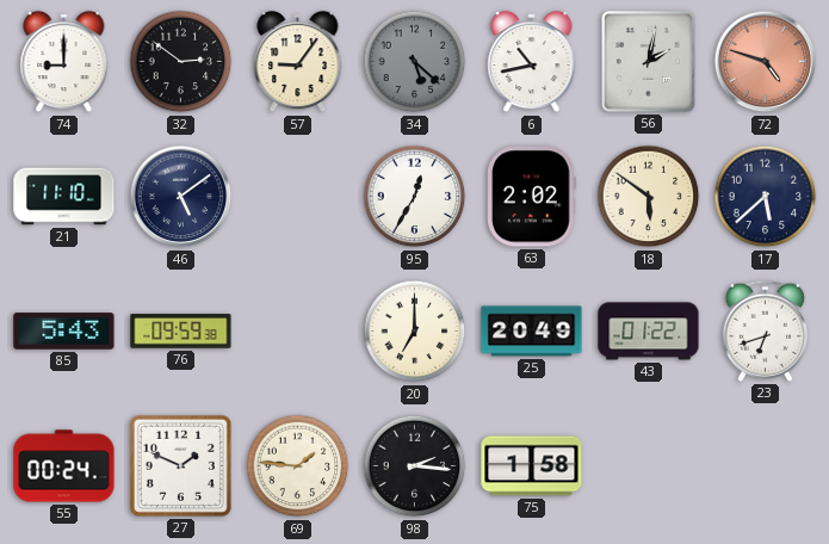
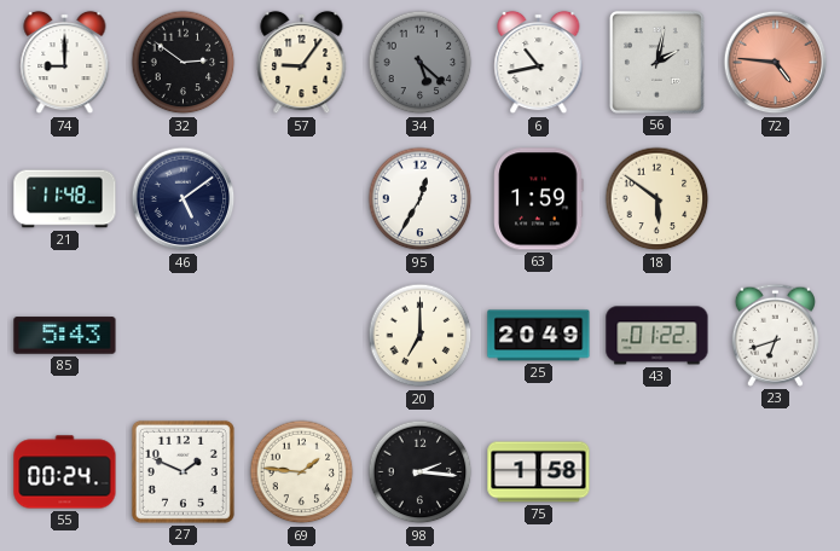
72: 4:48 -> 4:46
21: 11:10 -> 11:48
63: 2:02 -> 1:59
17: 5:38 -> none
76: 09:59 -> none
